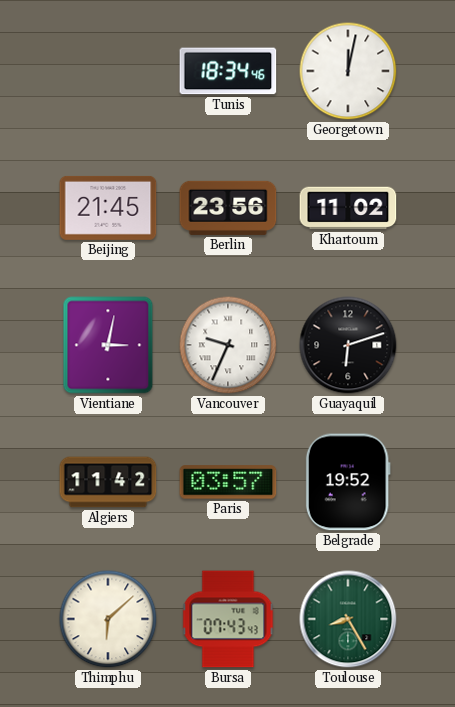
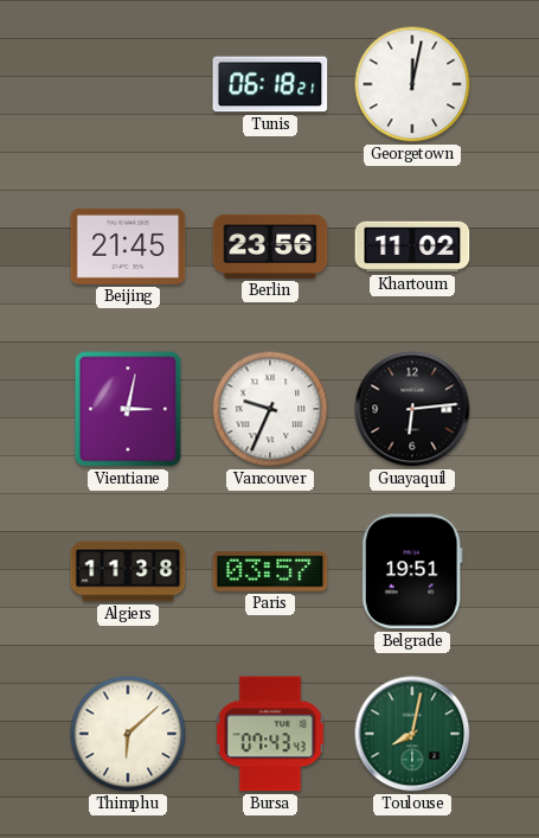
Tunis: 18:34 -> 06:18
Guayaquil: 6:12 -> 6:14
Algiers: 11:42 -> 11:38
Belgrade: 19:52 -> 19:51
Toulouse: 8:25 -> 8:02
